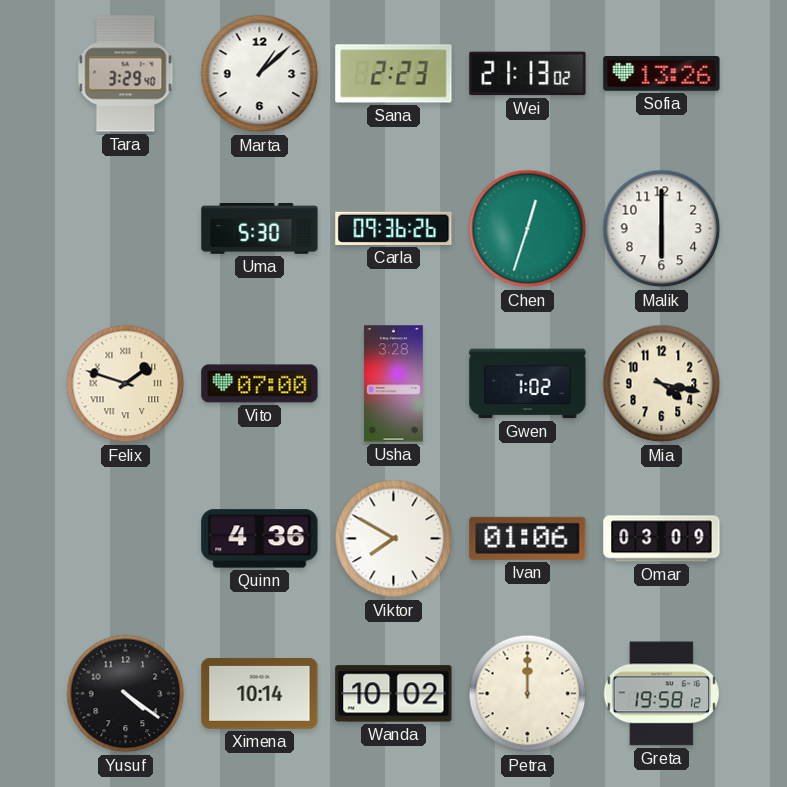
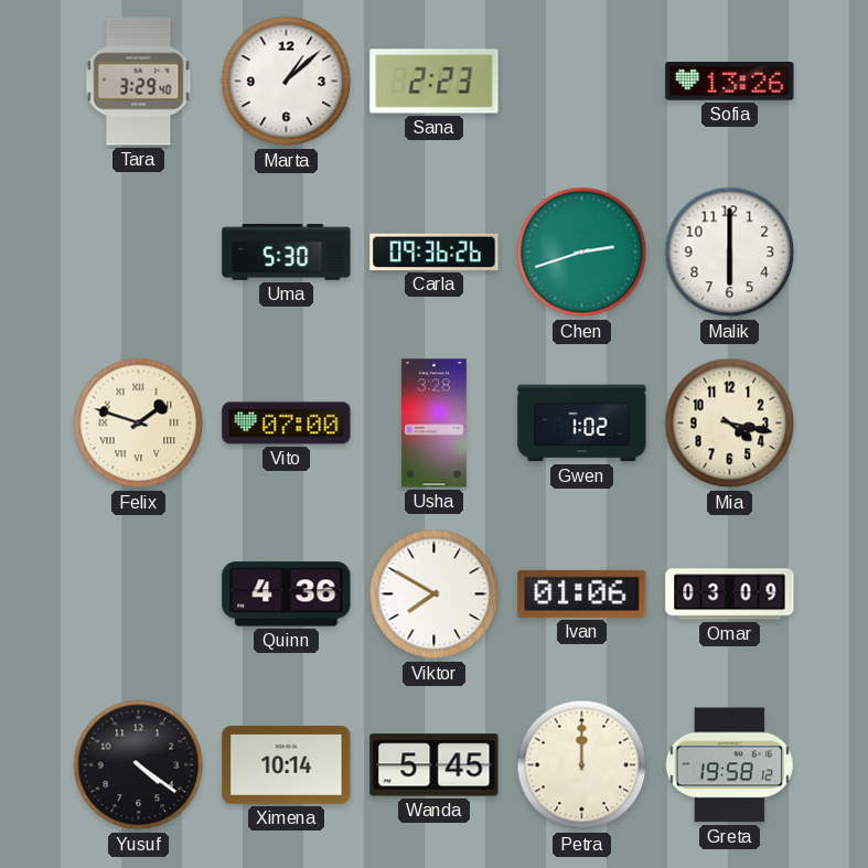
Wei: 21:13 -> none
Chen: 12:33 -> 2:42
Wanda: 10:02 -> 5:45
